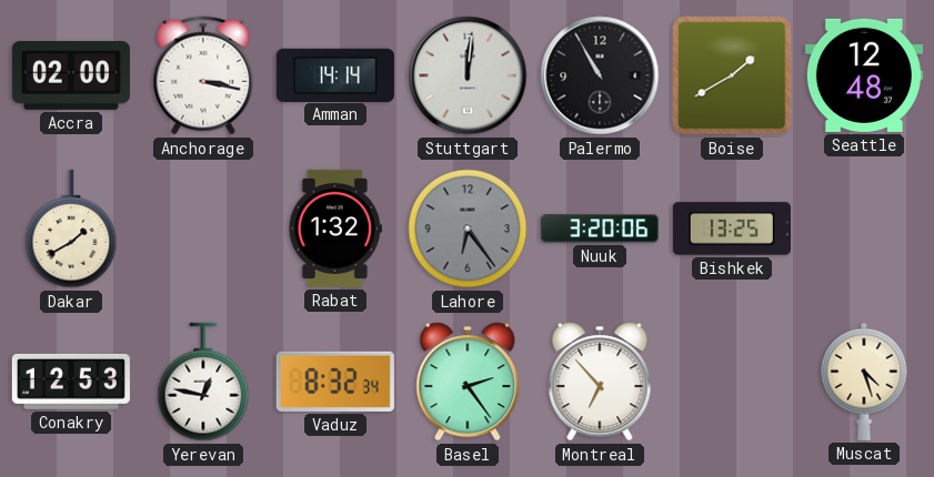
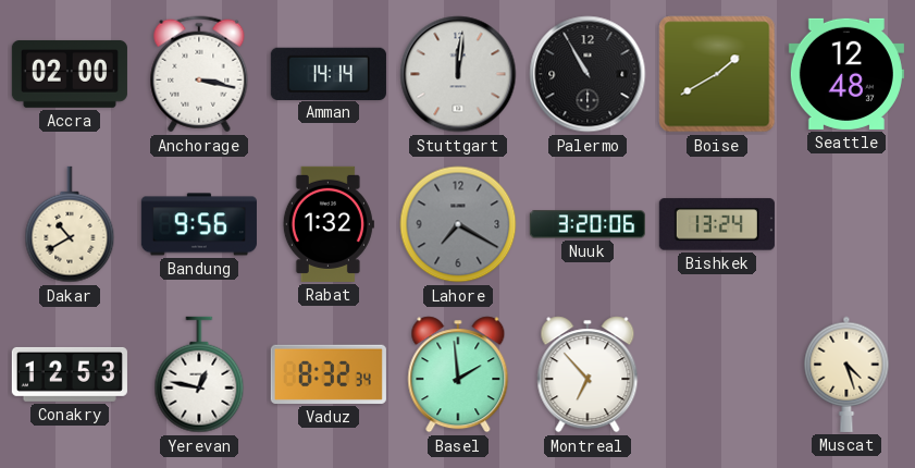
Dakar: 1:40 -> 10:40
Bandung: none -> 9:56
Lahore: 6:24 -> 7:20
Bishkek: 13:25 -> 13:24
Basel: 2:24 -> 1:59
